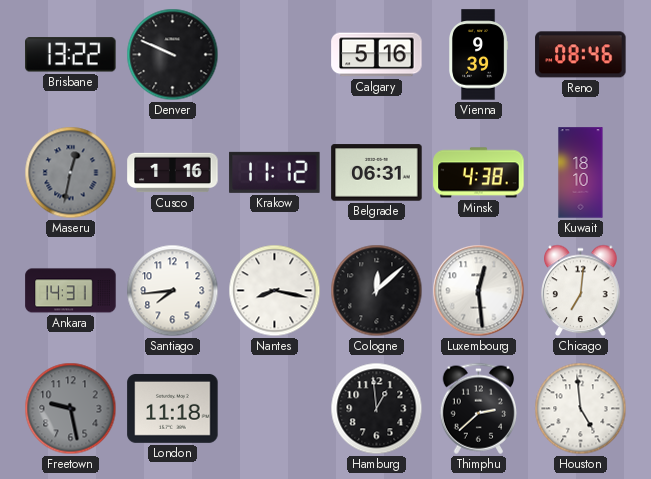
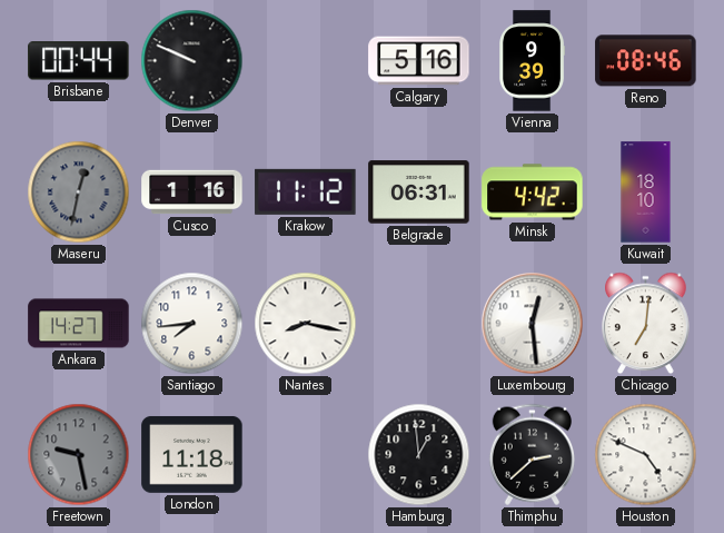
Brisbane: 13:22 -> 00:44
Minsk: 4:38 -> 4:42
Ankara: 14:31 -> 14:27
Cologne: 12:08 -> none
Houston: 4:59 -> 4:49
